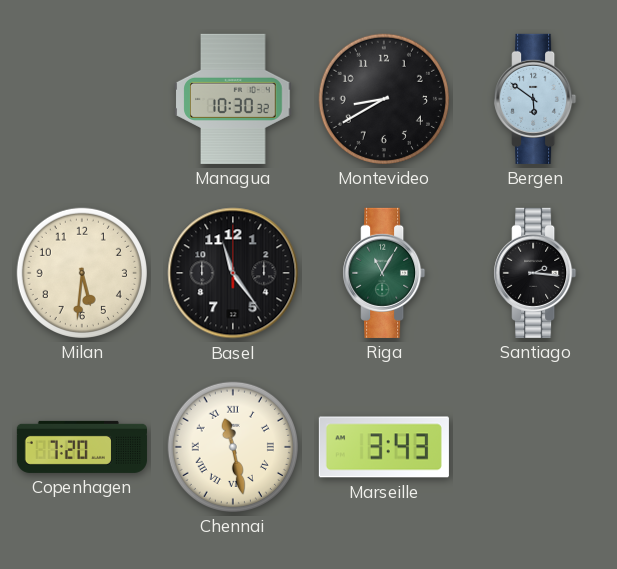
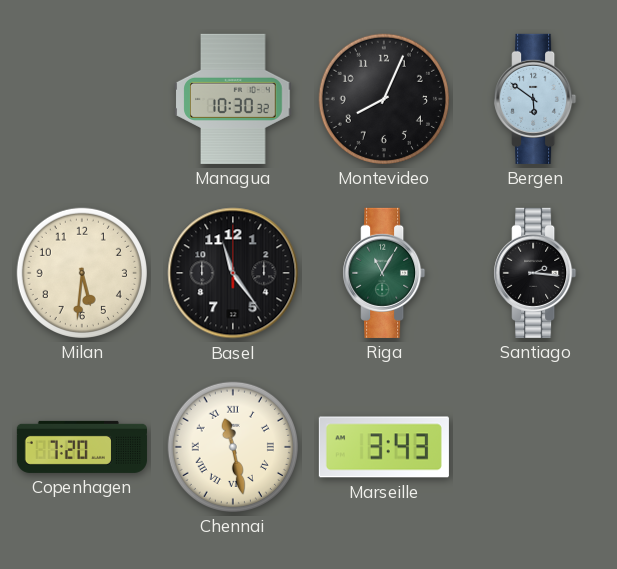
Montevideo: 8:40 -> 8:04
